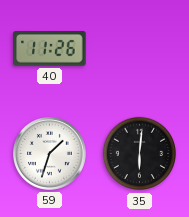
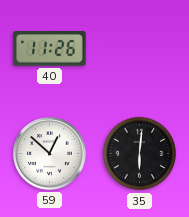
59: 1:33 -> 12:52
